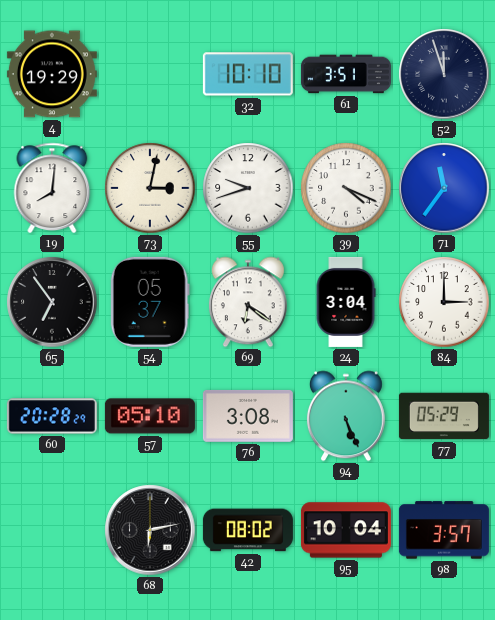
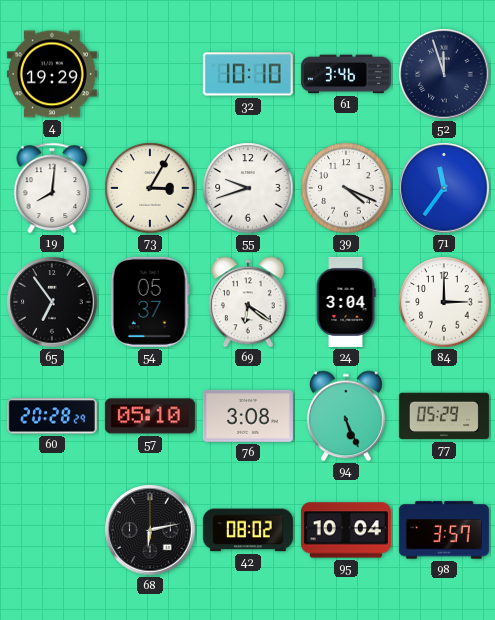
61: 3:51 -> 3:46
73: 3:02 -> 3:05
